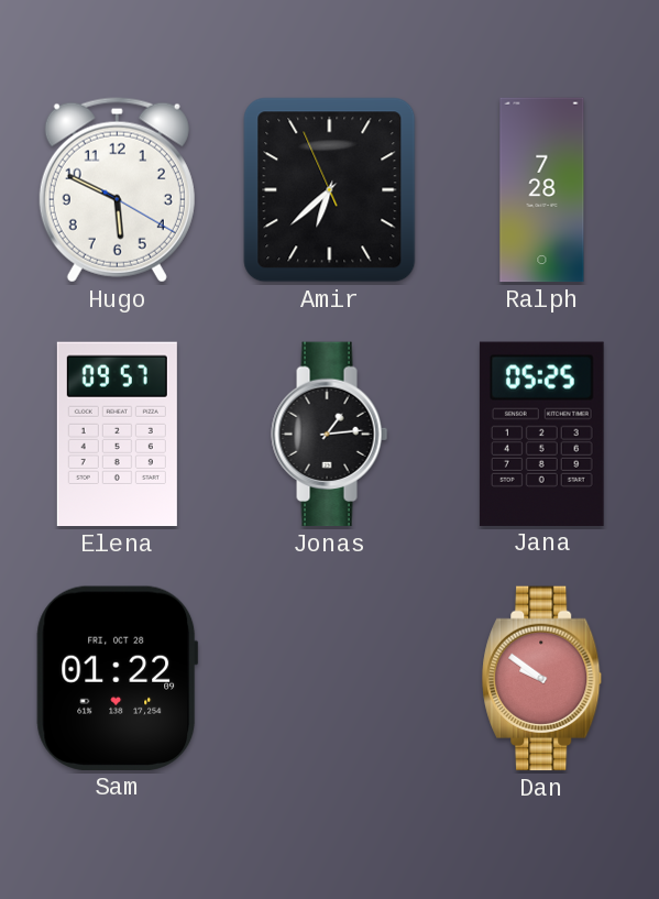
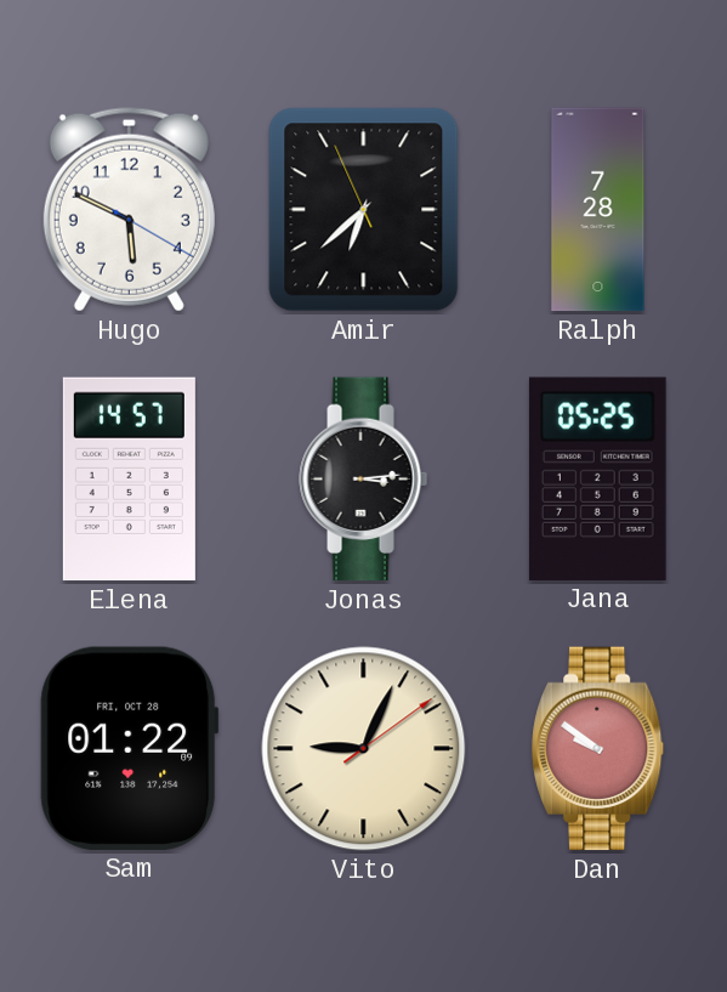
Elena: 09:57 -> 14:57
Jonas: 1:14 -> 3:14
Vito: none -> 9:04
